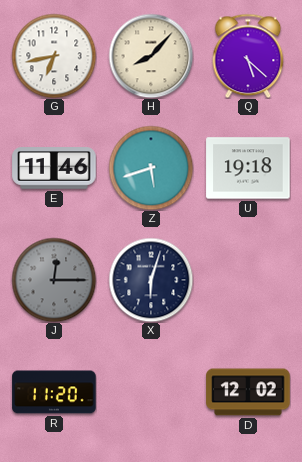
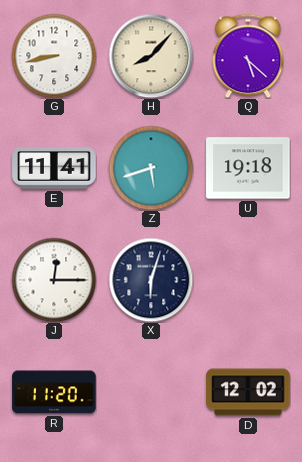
G: 6:43 -> 8:43
E: 11:46 -> 11:41
J dial: grey -> white
